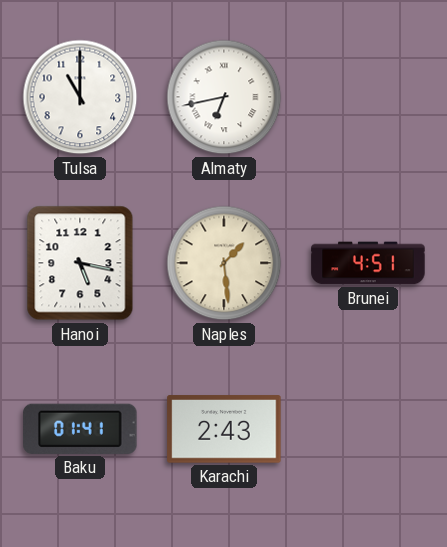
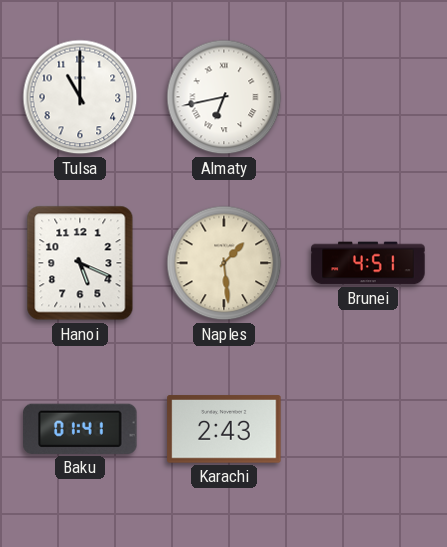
Hanoi: 5:17 -> 5:19
